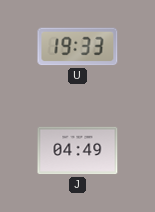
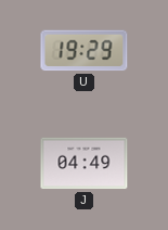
U: 19:33 -> 19:29
